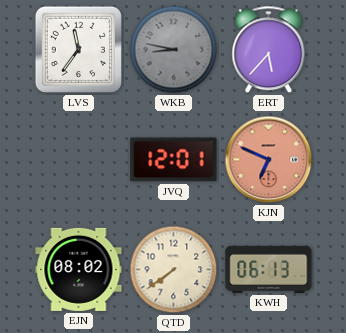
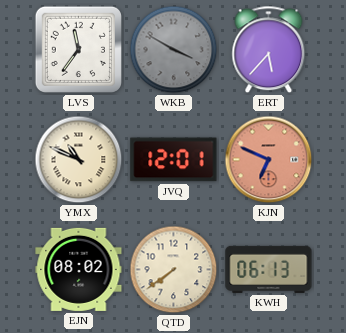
WKB: 8:47 -> 3:50
YMX: none -> 10:49
